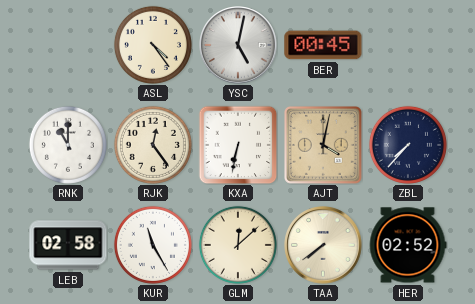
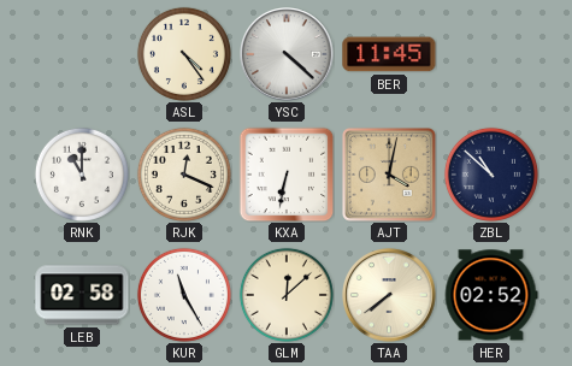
YSC: 5:02 -> 4:22
BER: 00:45 -> 11:45
RJK: 12:24 -> 12:19
ZBL: 7:37 -> 10:52
